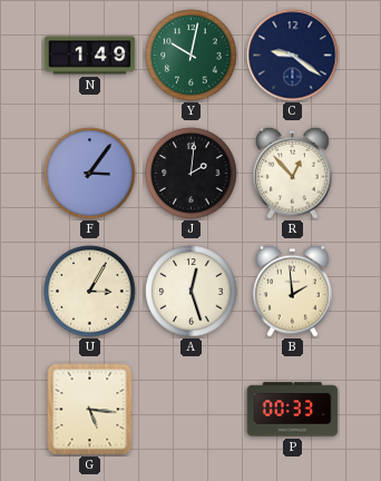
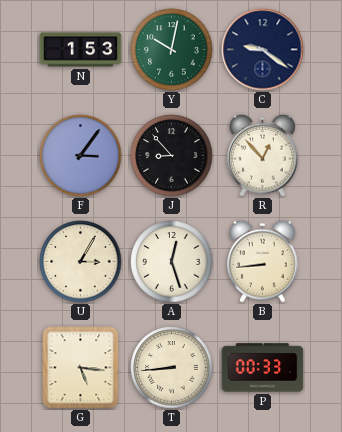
N: 1:49 -> 1:53
J: 2:01 -> 8:53
B: 1:59 -> 8:44
T: none -> 8:44
